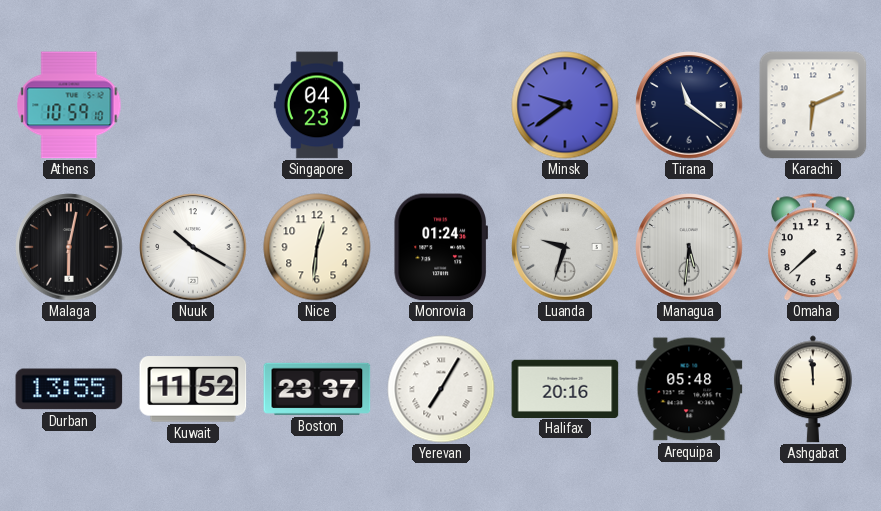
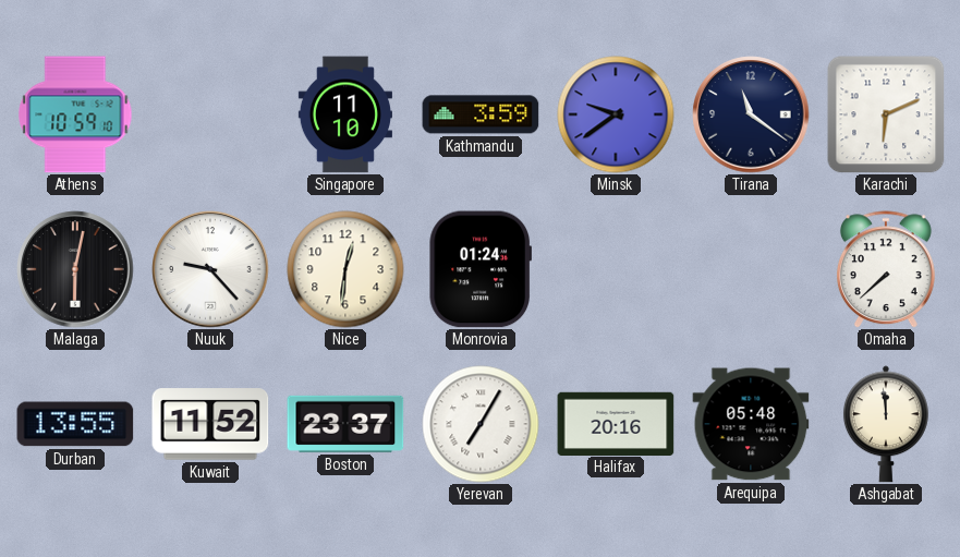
Singapore: 04:23 -> 11:10
Kathmandu: none -> 3:59
Nuuk: 10:20 -> 9:23
Luanda: 9:33 -> none
Managua: 5:31 -> none
